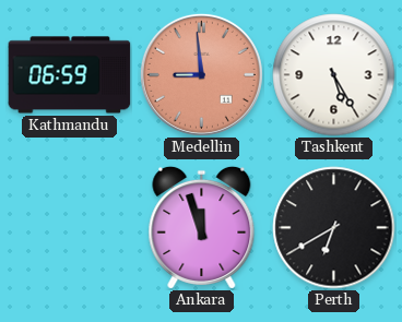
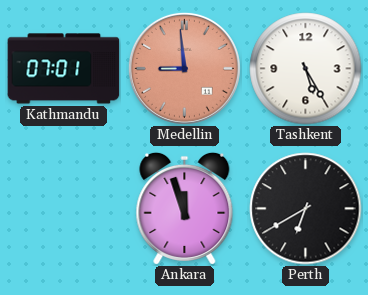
Kathmandu: 06:59 -> 07:01
